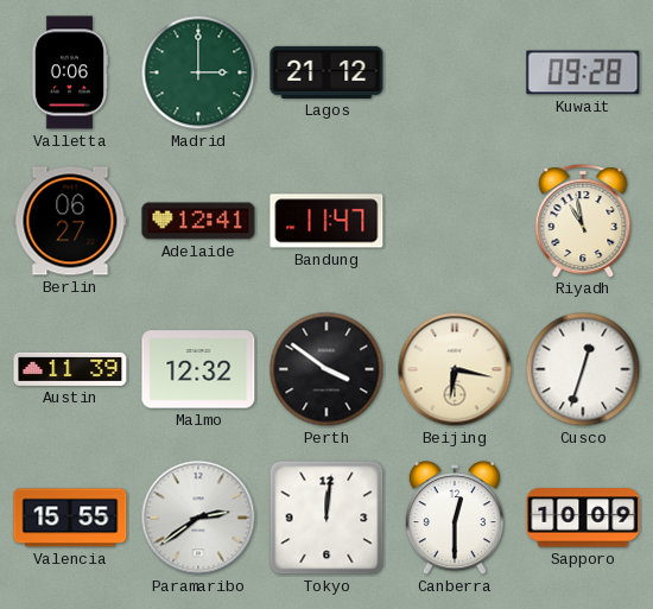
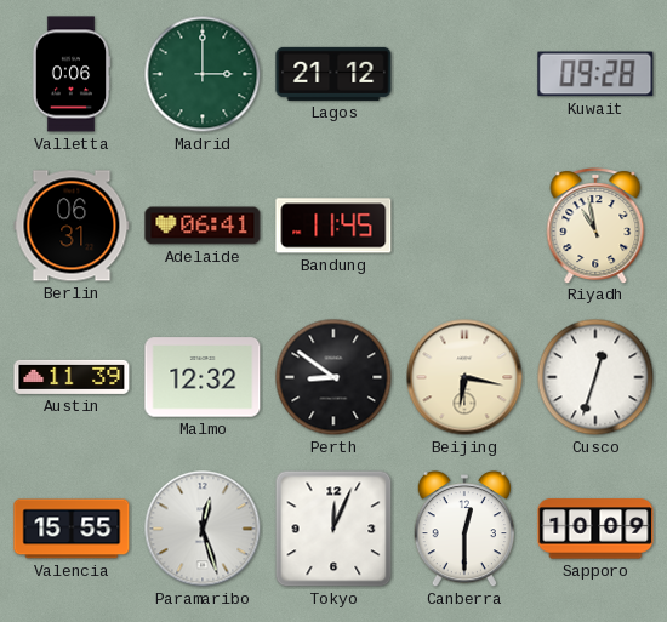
Berlin: 06:27 -> 06:31
Adelaide: 12:41 -> 06:41
Bandung: 11:47 -> 11:45
Perth: 3:51 -> 8:51
Paramaribo: 2:39 -> 12:27
Tokyo: 12:01 -> 12:04
